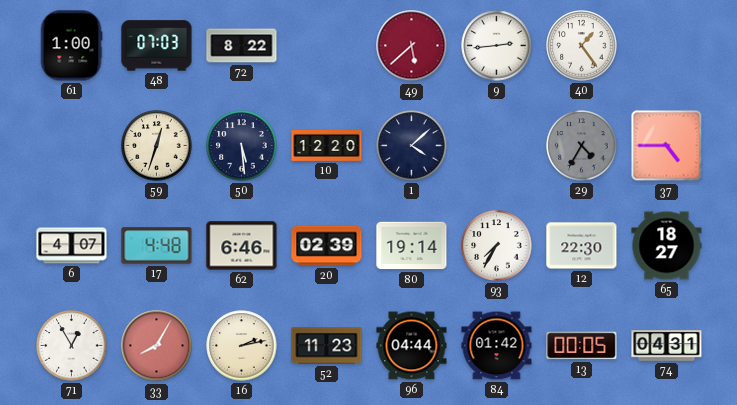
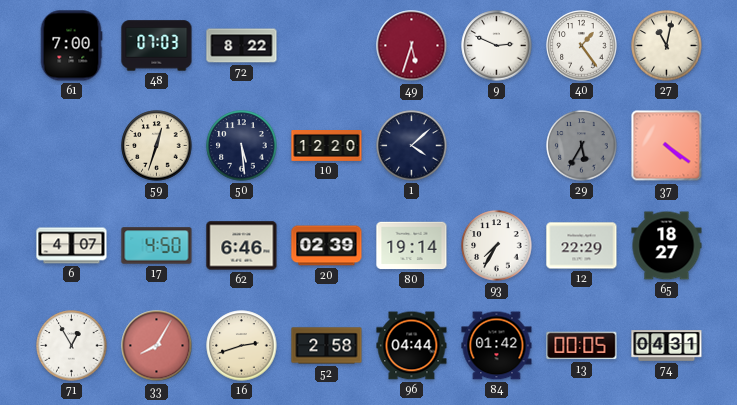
61: 1:00 -> 7:00
49: 5:38 -> 5:33
9: 2:44 -> 2:49
27: none -> 11:02
29: 4:35 -> 5:35
37: 4:45 -> 4:21
17: 4:48 -> 4:50
12: 22:30 -> 22:29
16: 2:13 -> 2:42
52: 11:23 -> 2:58
